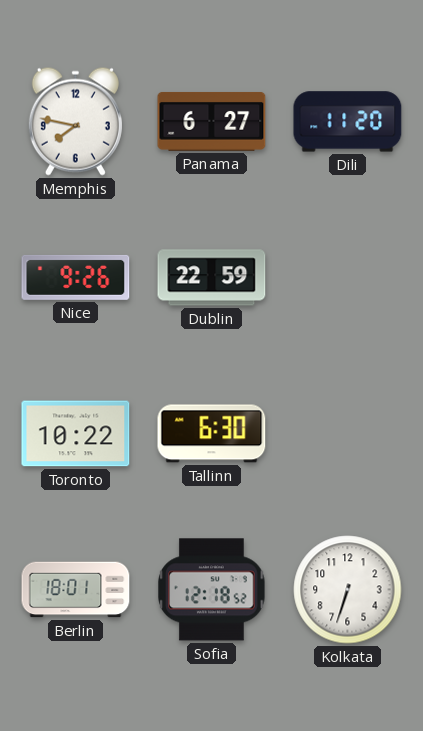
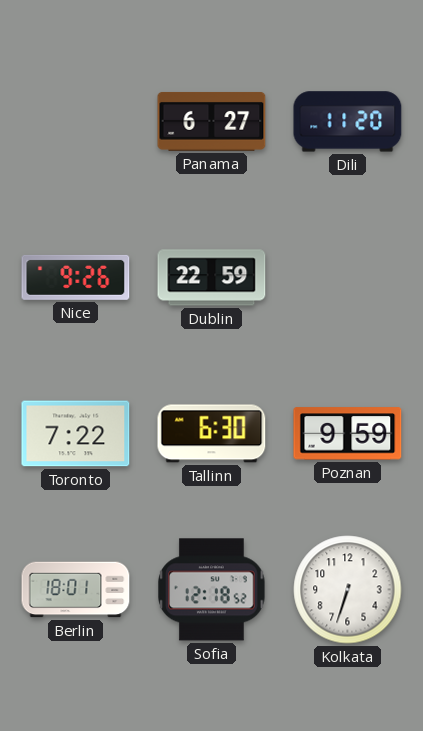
Memphis: 7:47 -> none
Toronto: 10:22 -> 7:22
Poznan: none -> 9:59
